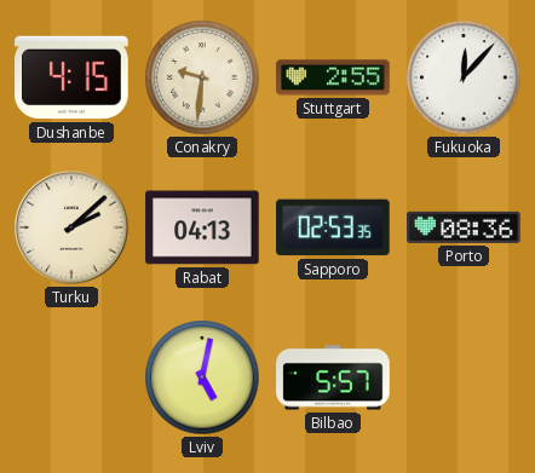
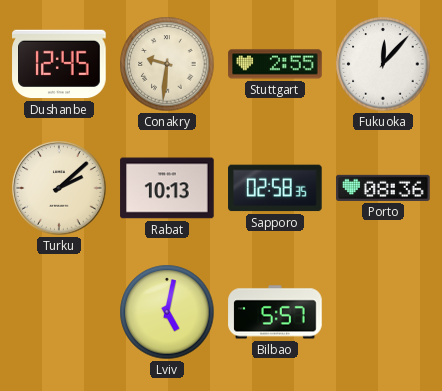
Dushanbe: 4:15 -> 12:45
Rabat: 04:13 -> 10:13
Sapporo: 02:53 -> 02:58
